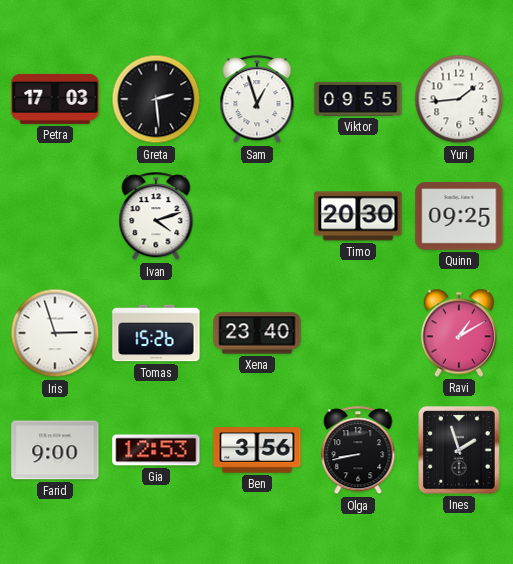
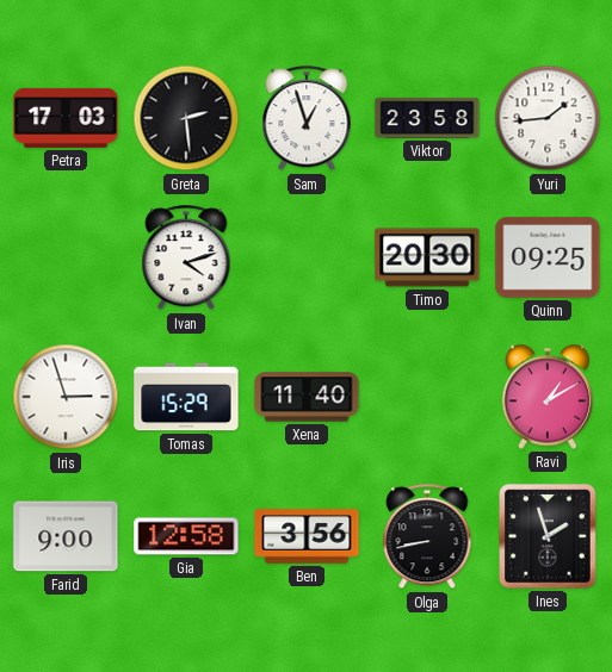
Viktor: 09:55 -> 23:58
Tomas: 15:26 -> 15:29
Xena: 23:40 -> 11:40
Gia: 12:53 -> 12:58
